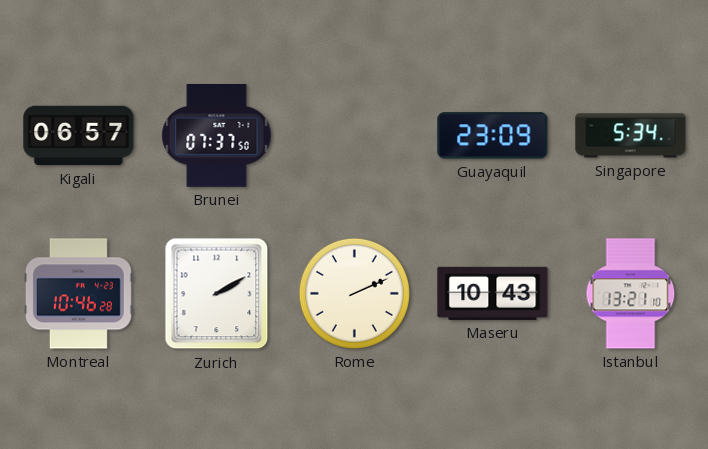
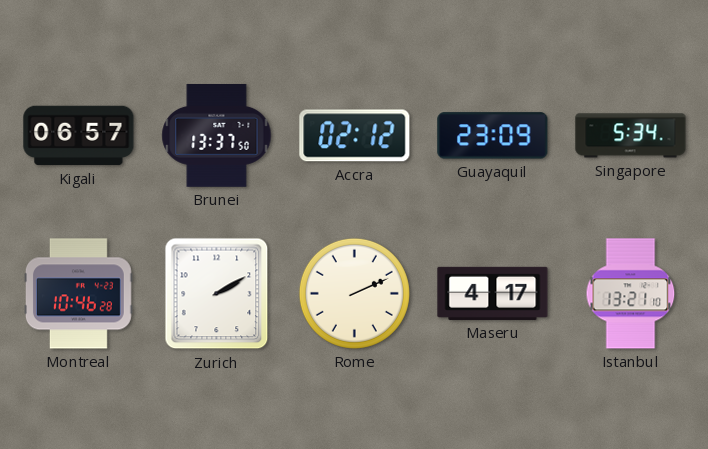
Brunei: 07:37 -> 13:37
Accra: none -> 02:12
Maseru: 10:43 -> 4:17
